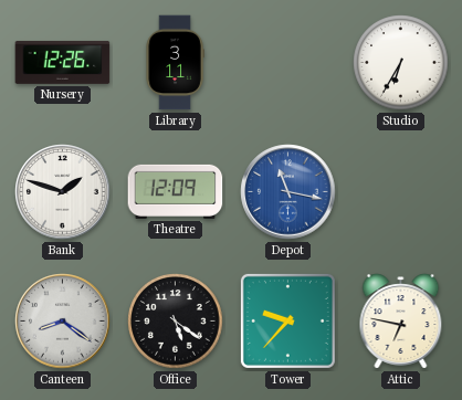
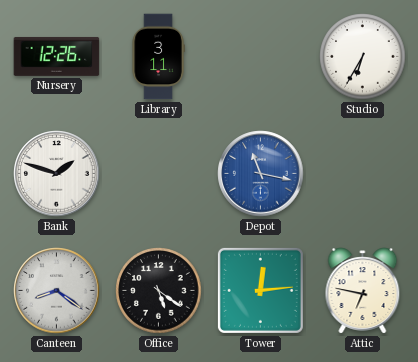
Theatre: 12:09 -> none
Tower: 9:37 -> 12:14
